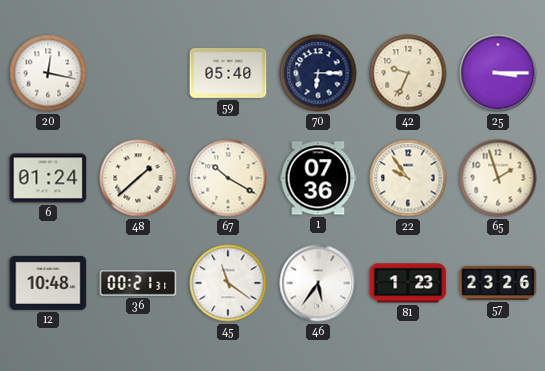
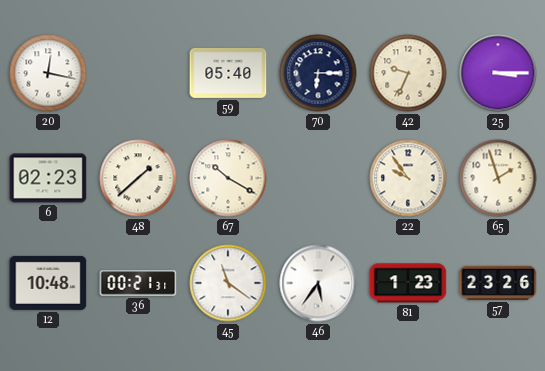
6: 01:24 -> 02:23
1: 07:36 -> none
